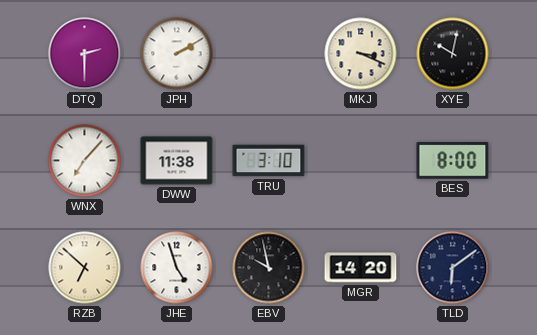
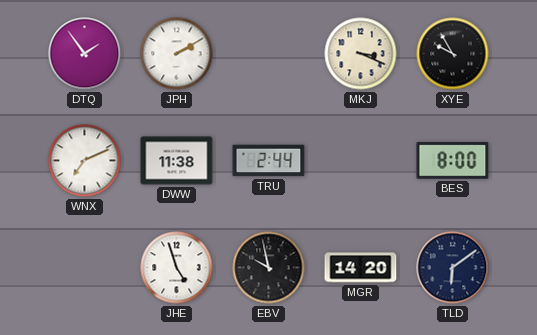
DTQ: 2:30 -> 1:54
XYE: 10:02 -> 9:55
WNX: 7:07 -> 7:11
TRU: 3:10 -> 2:44
RZB: 6:52 -> none
